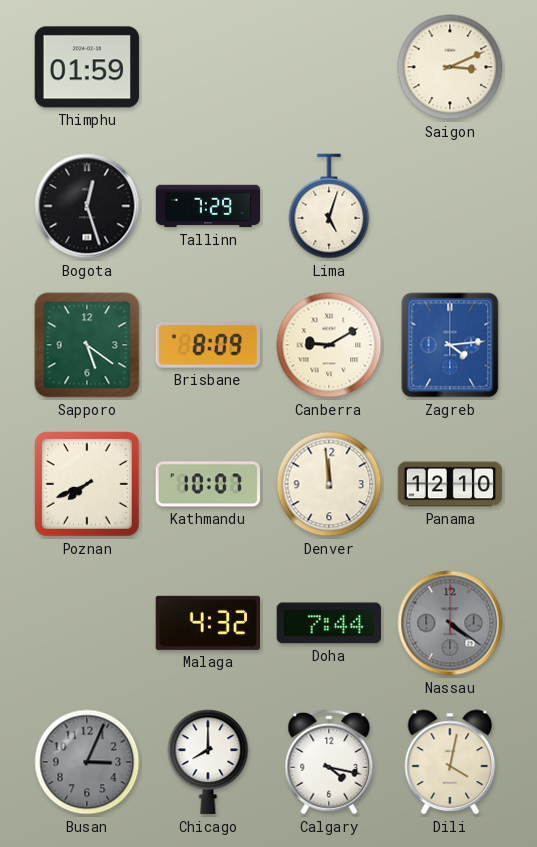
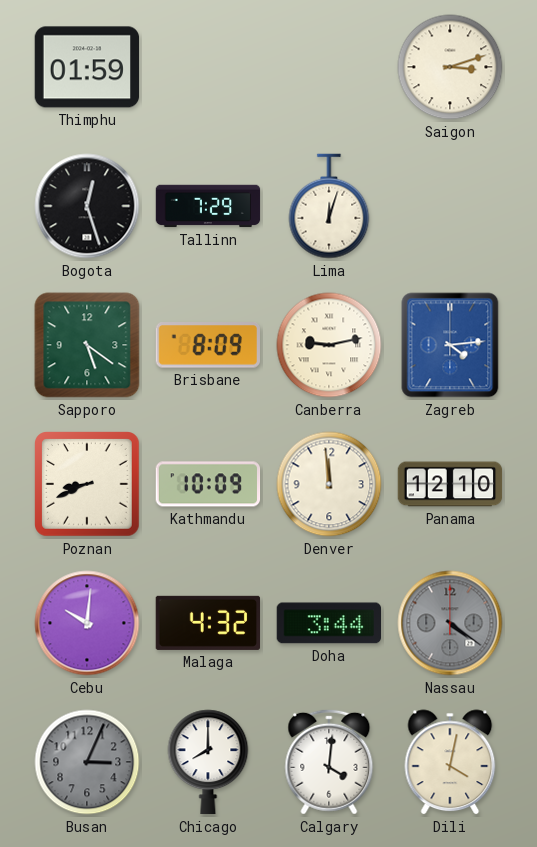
Saigon: 3:11 -> 3:12
Lima: 5:03 -> 12:03
Canberra: 9:10 -> 9:13
Poznan: 7:41 -> 8:41
Kathmandu: 10:07 -> 10:09
Cebu: none -> 10:01
Doha: 7:44 -> 3:44
Calgary: 4:17 -> 4:01
